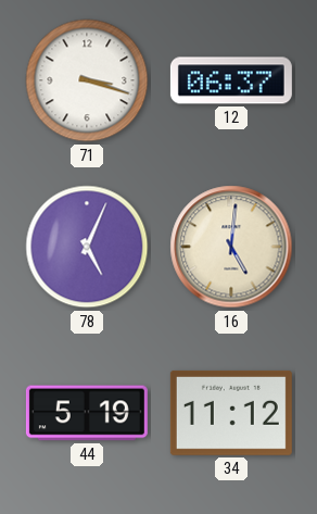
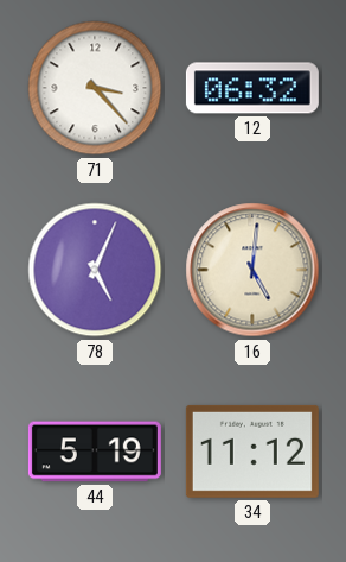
71: 3:18 -> 3:23
12: 06:37 -> 06:32
